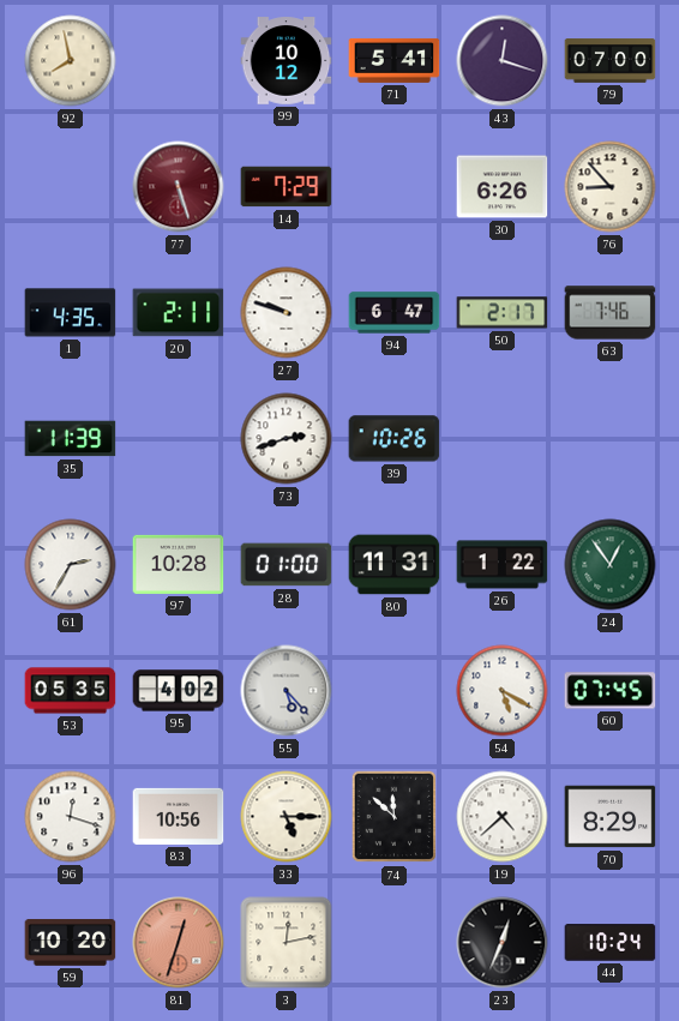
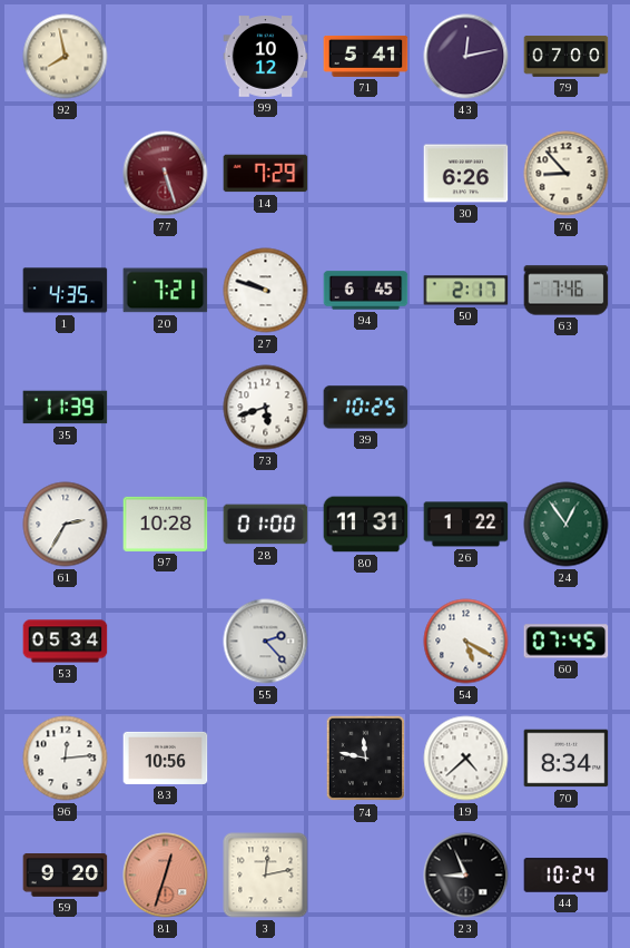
43: 12:18 -> 12:13
20: 2:11 -> 7:21
94: 6:47 -> 6:45
73: 2:42 -> 5:42
39: 10:26 -> 10:25
53: 05:35 -> 05:34
95: 4:02 -> none
55: 5:23 -> 2:23
96: 12:18 -> 12:14
33: 5:15 -> none
74: 11:52 -> 11:47
70: 8:29 -> 8:34
59: 10:20 -> 9:20
23: 12:34 -> 8:56
